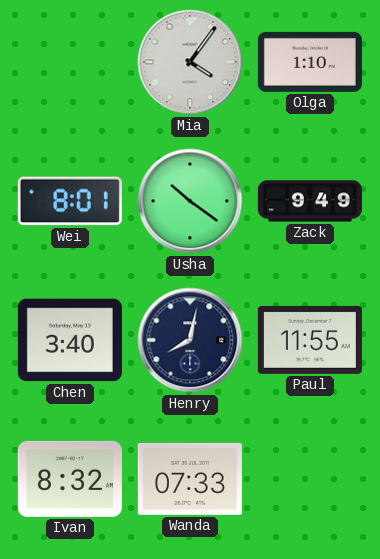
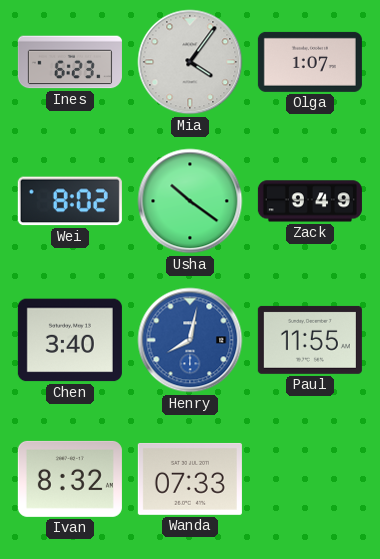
Ines: none -> 6:23
Olga: 1:10 -> 1:07
Wei: 8:01 -> 8:02
Henry dial: navy -> blue
